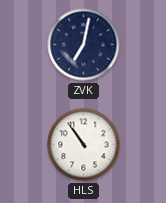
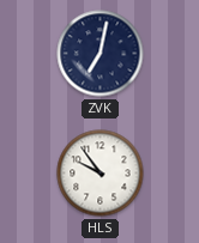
HLS: 10:54 -> 9:54
